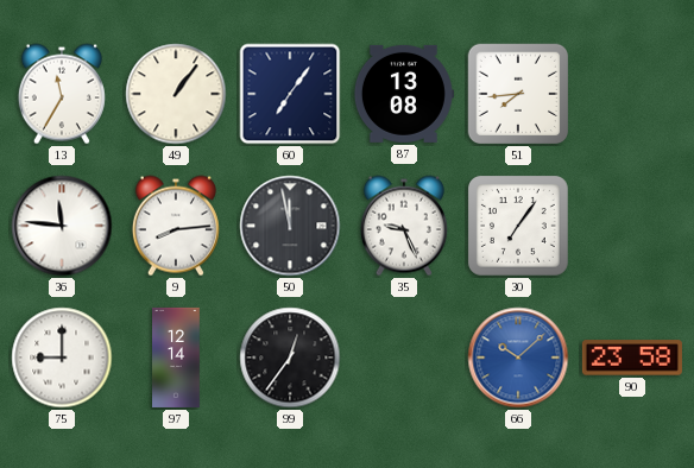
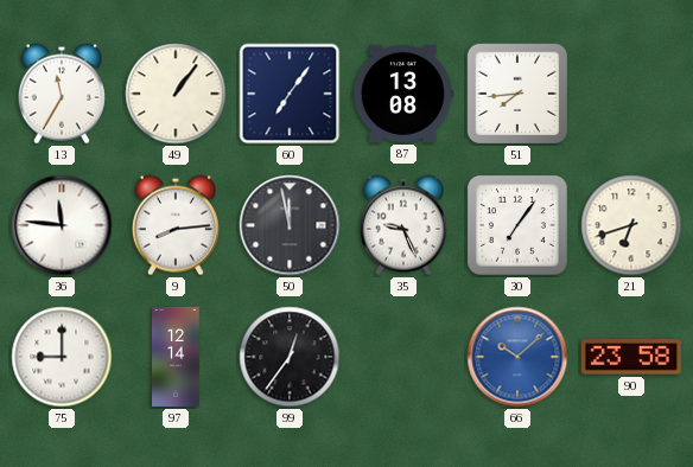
21: none -> 6:42
